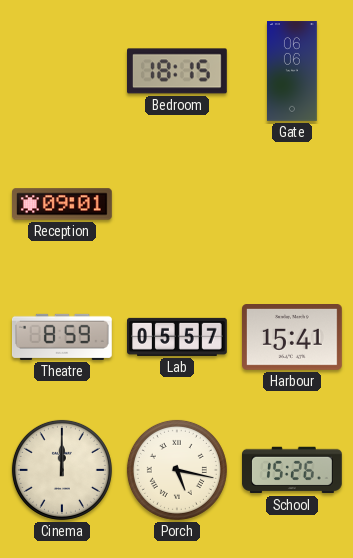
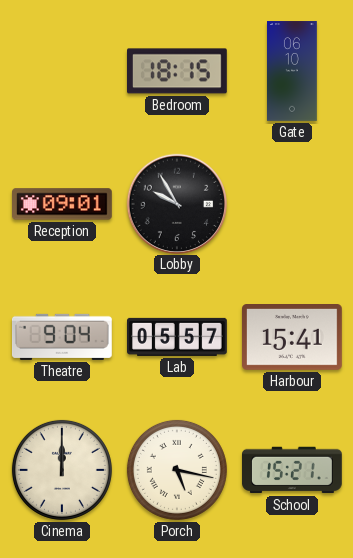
Gate: 06:06 -> 06:10
Lobby: none -> 9:55
Theatre: 8:59 -> 9:04
School: 15:26 -> 15:21
